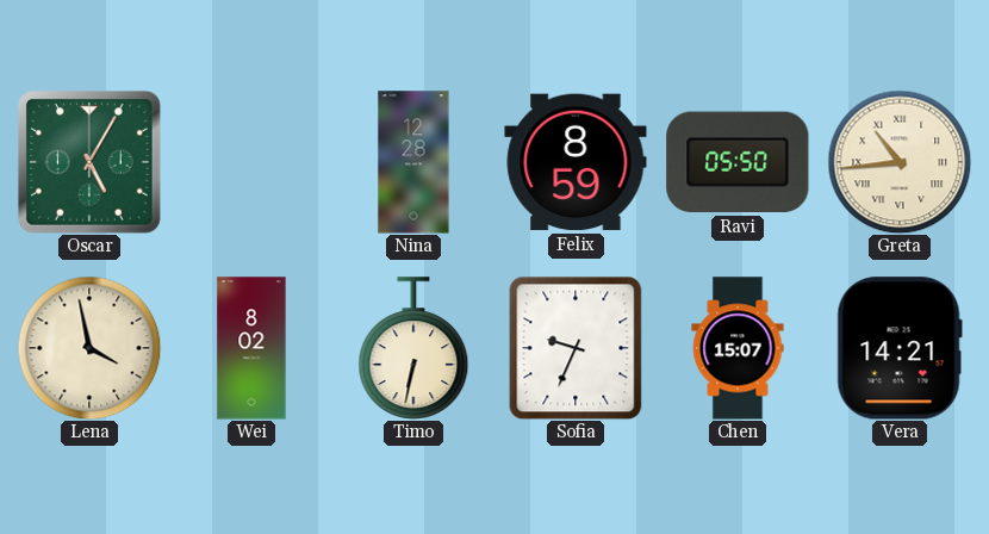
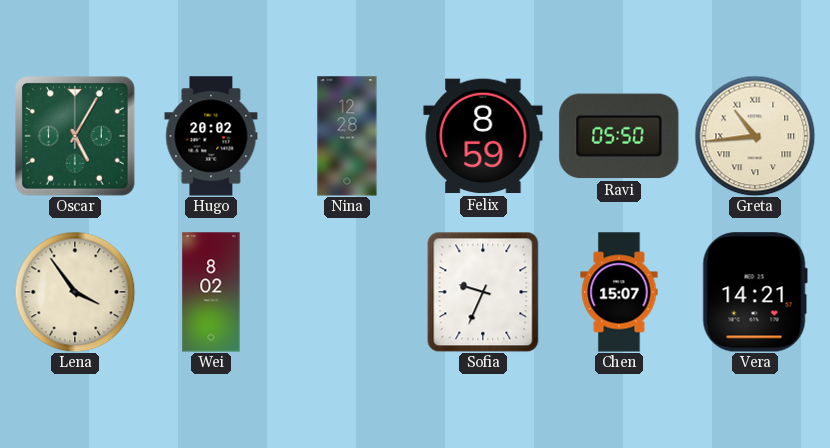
Hugo: none -> 20:02
Lena: 3:58 -> 3:54
Timo: 6:32 -> none
